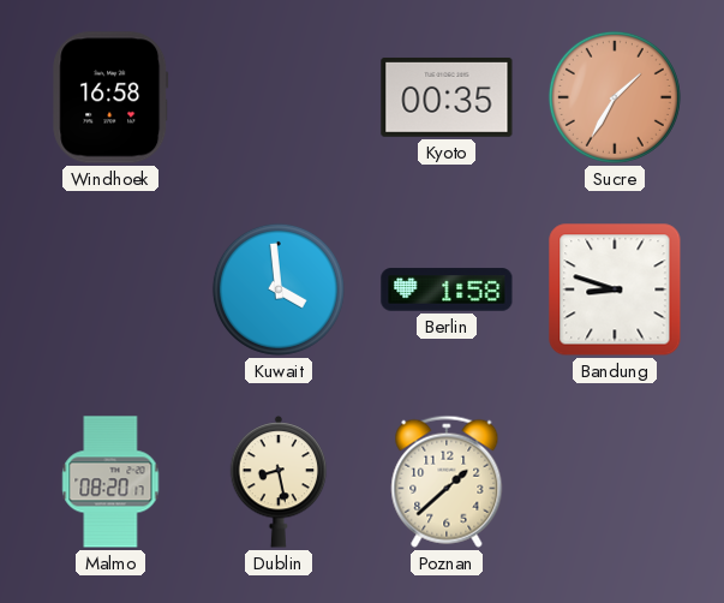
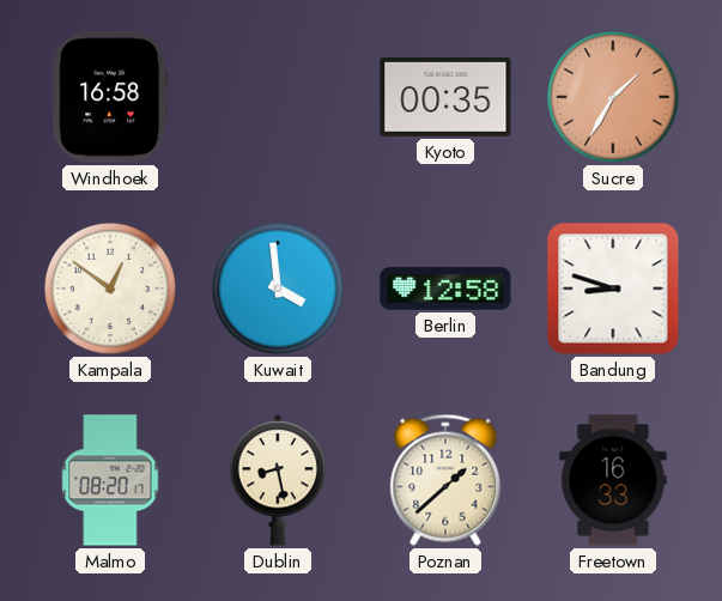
Kampala: none -> 12:51
Berlin: 1:58 -> 12:58
Freetown: none -> 16:33
